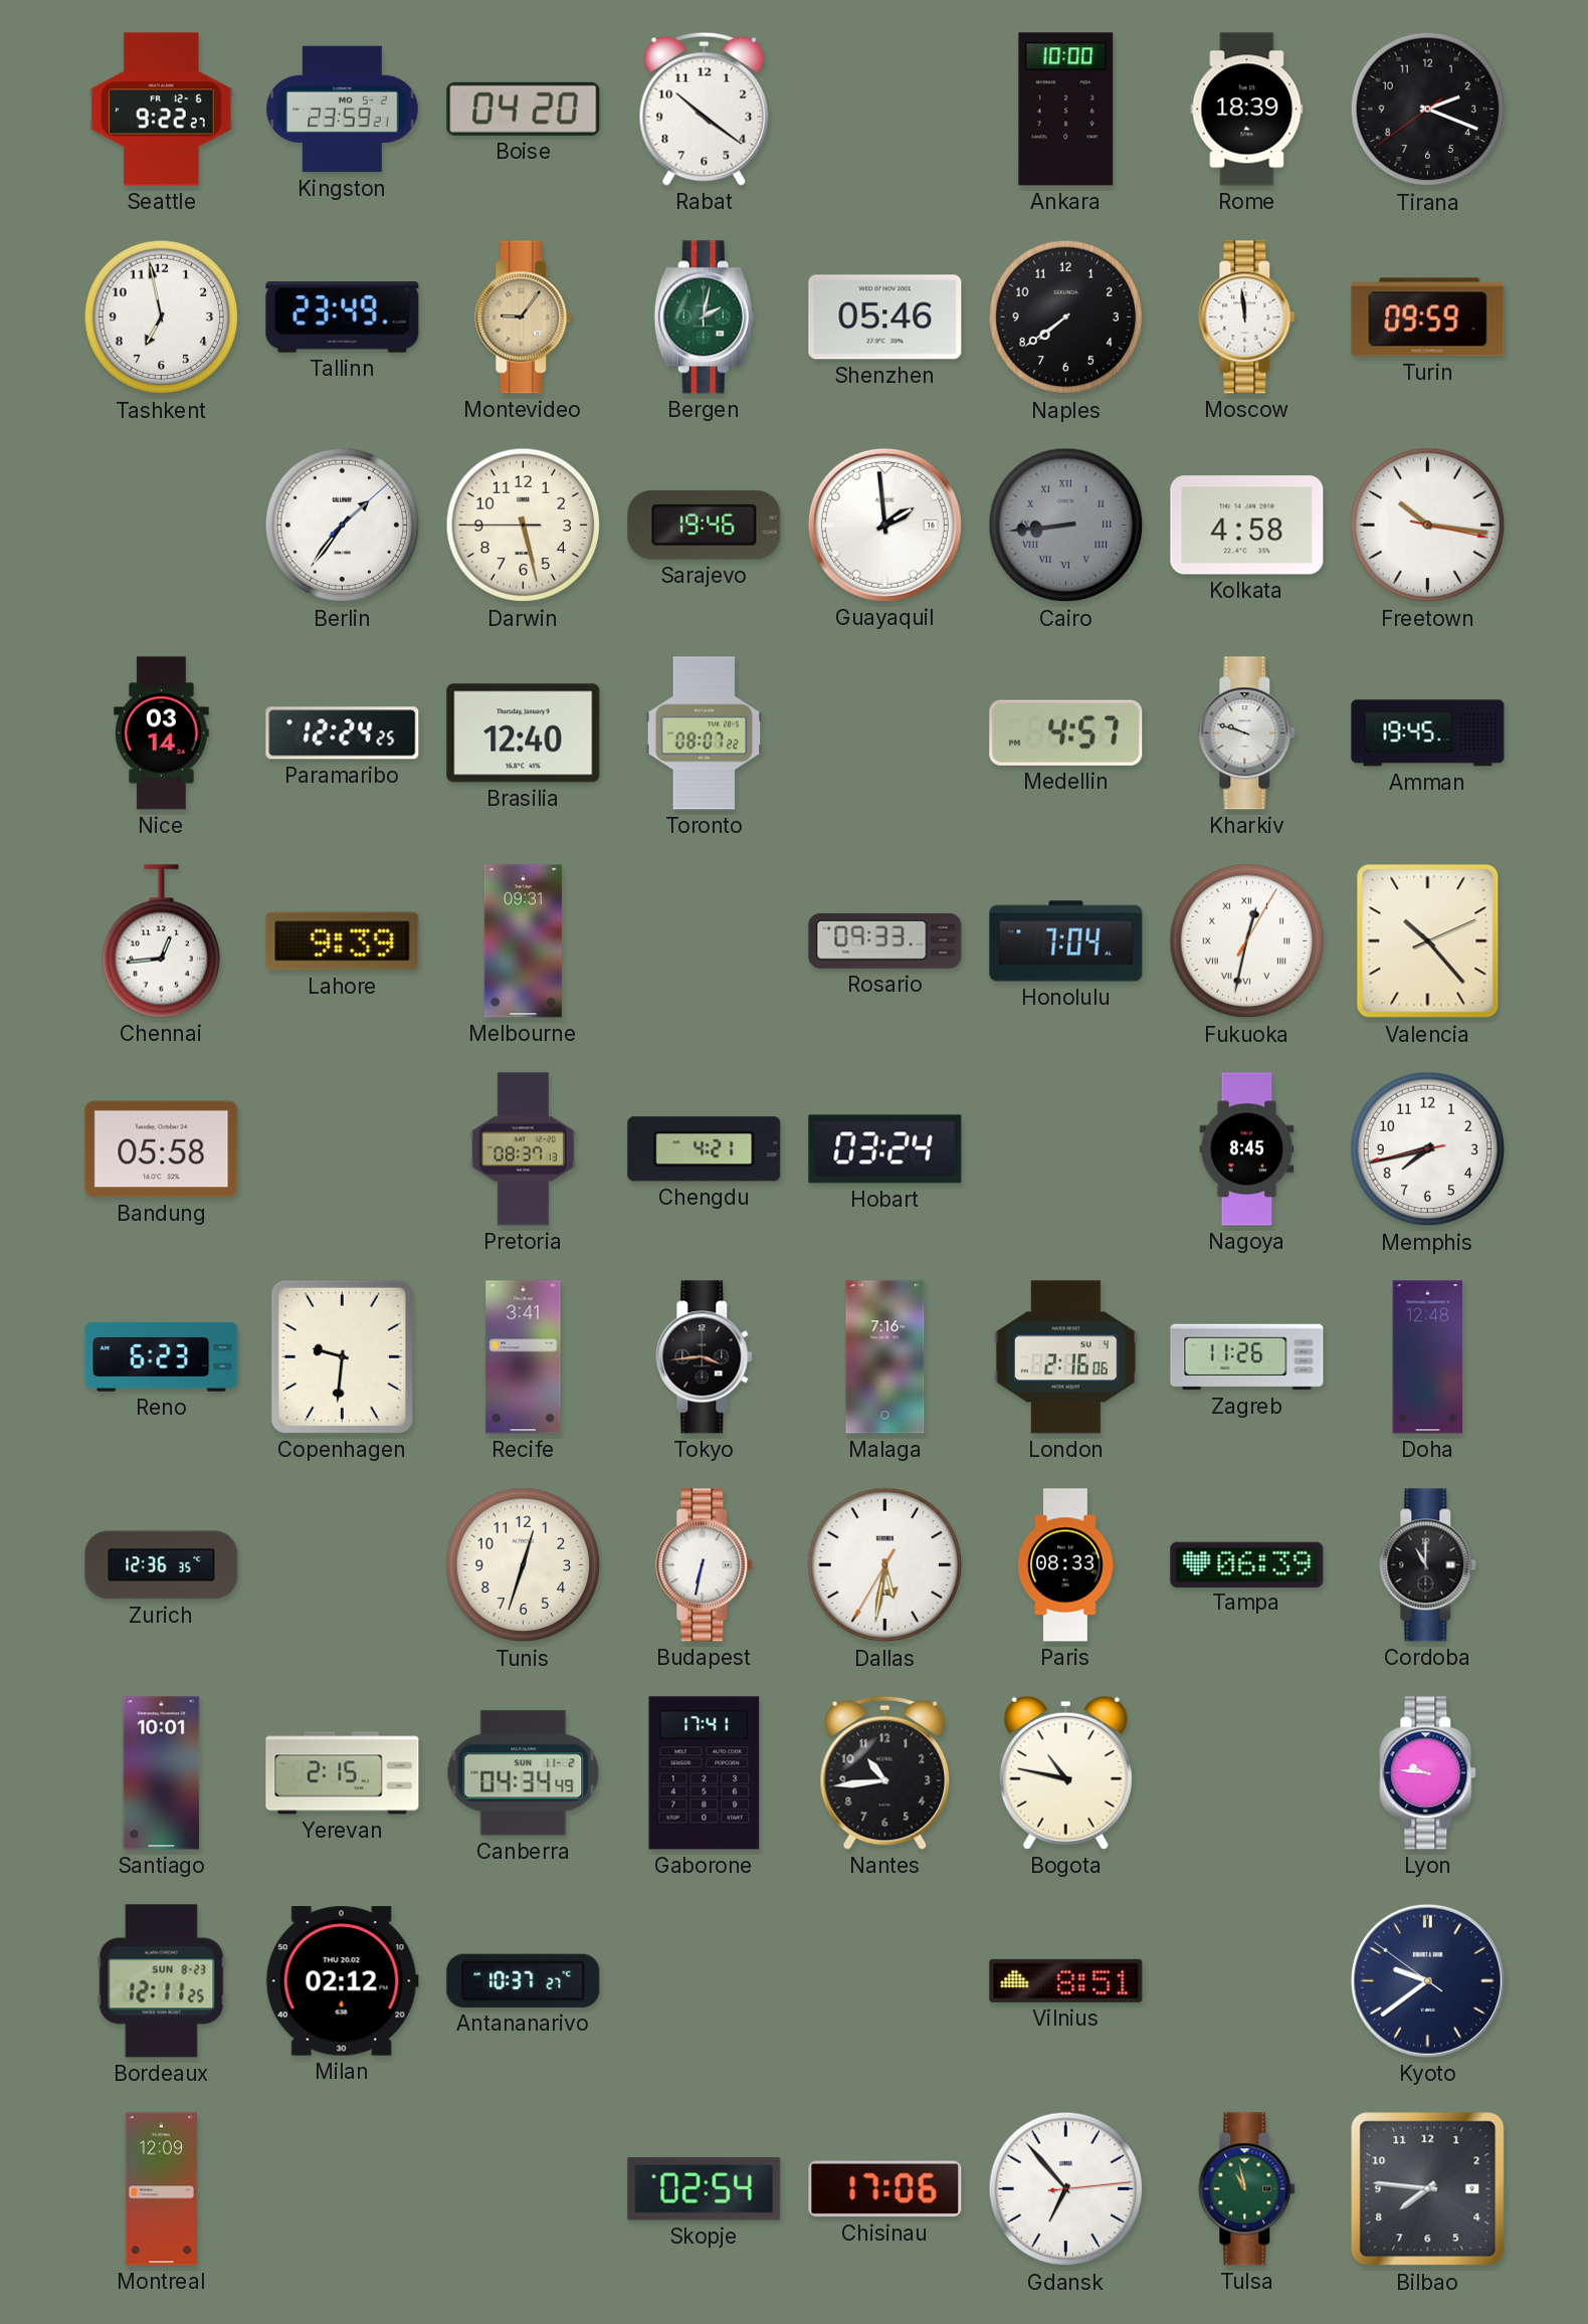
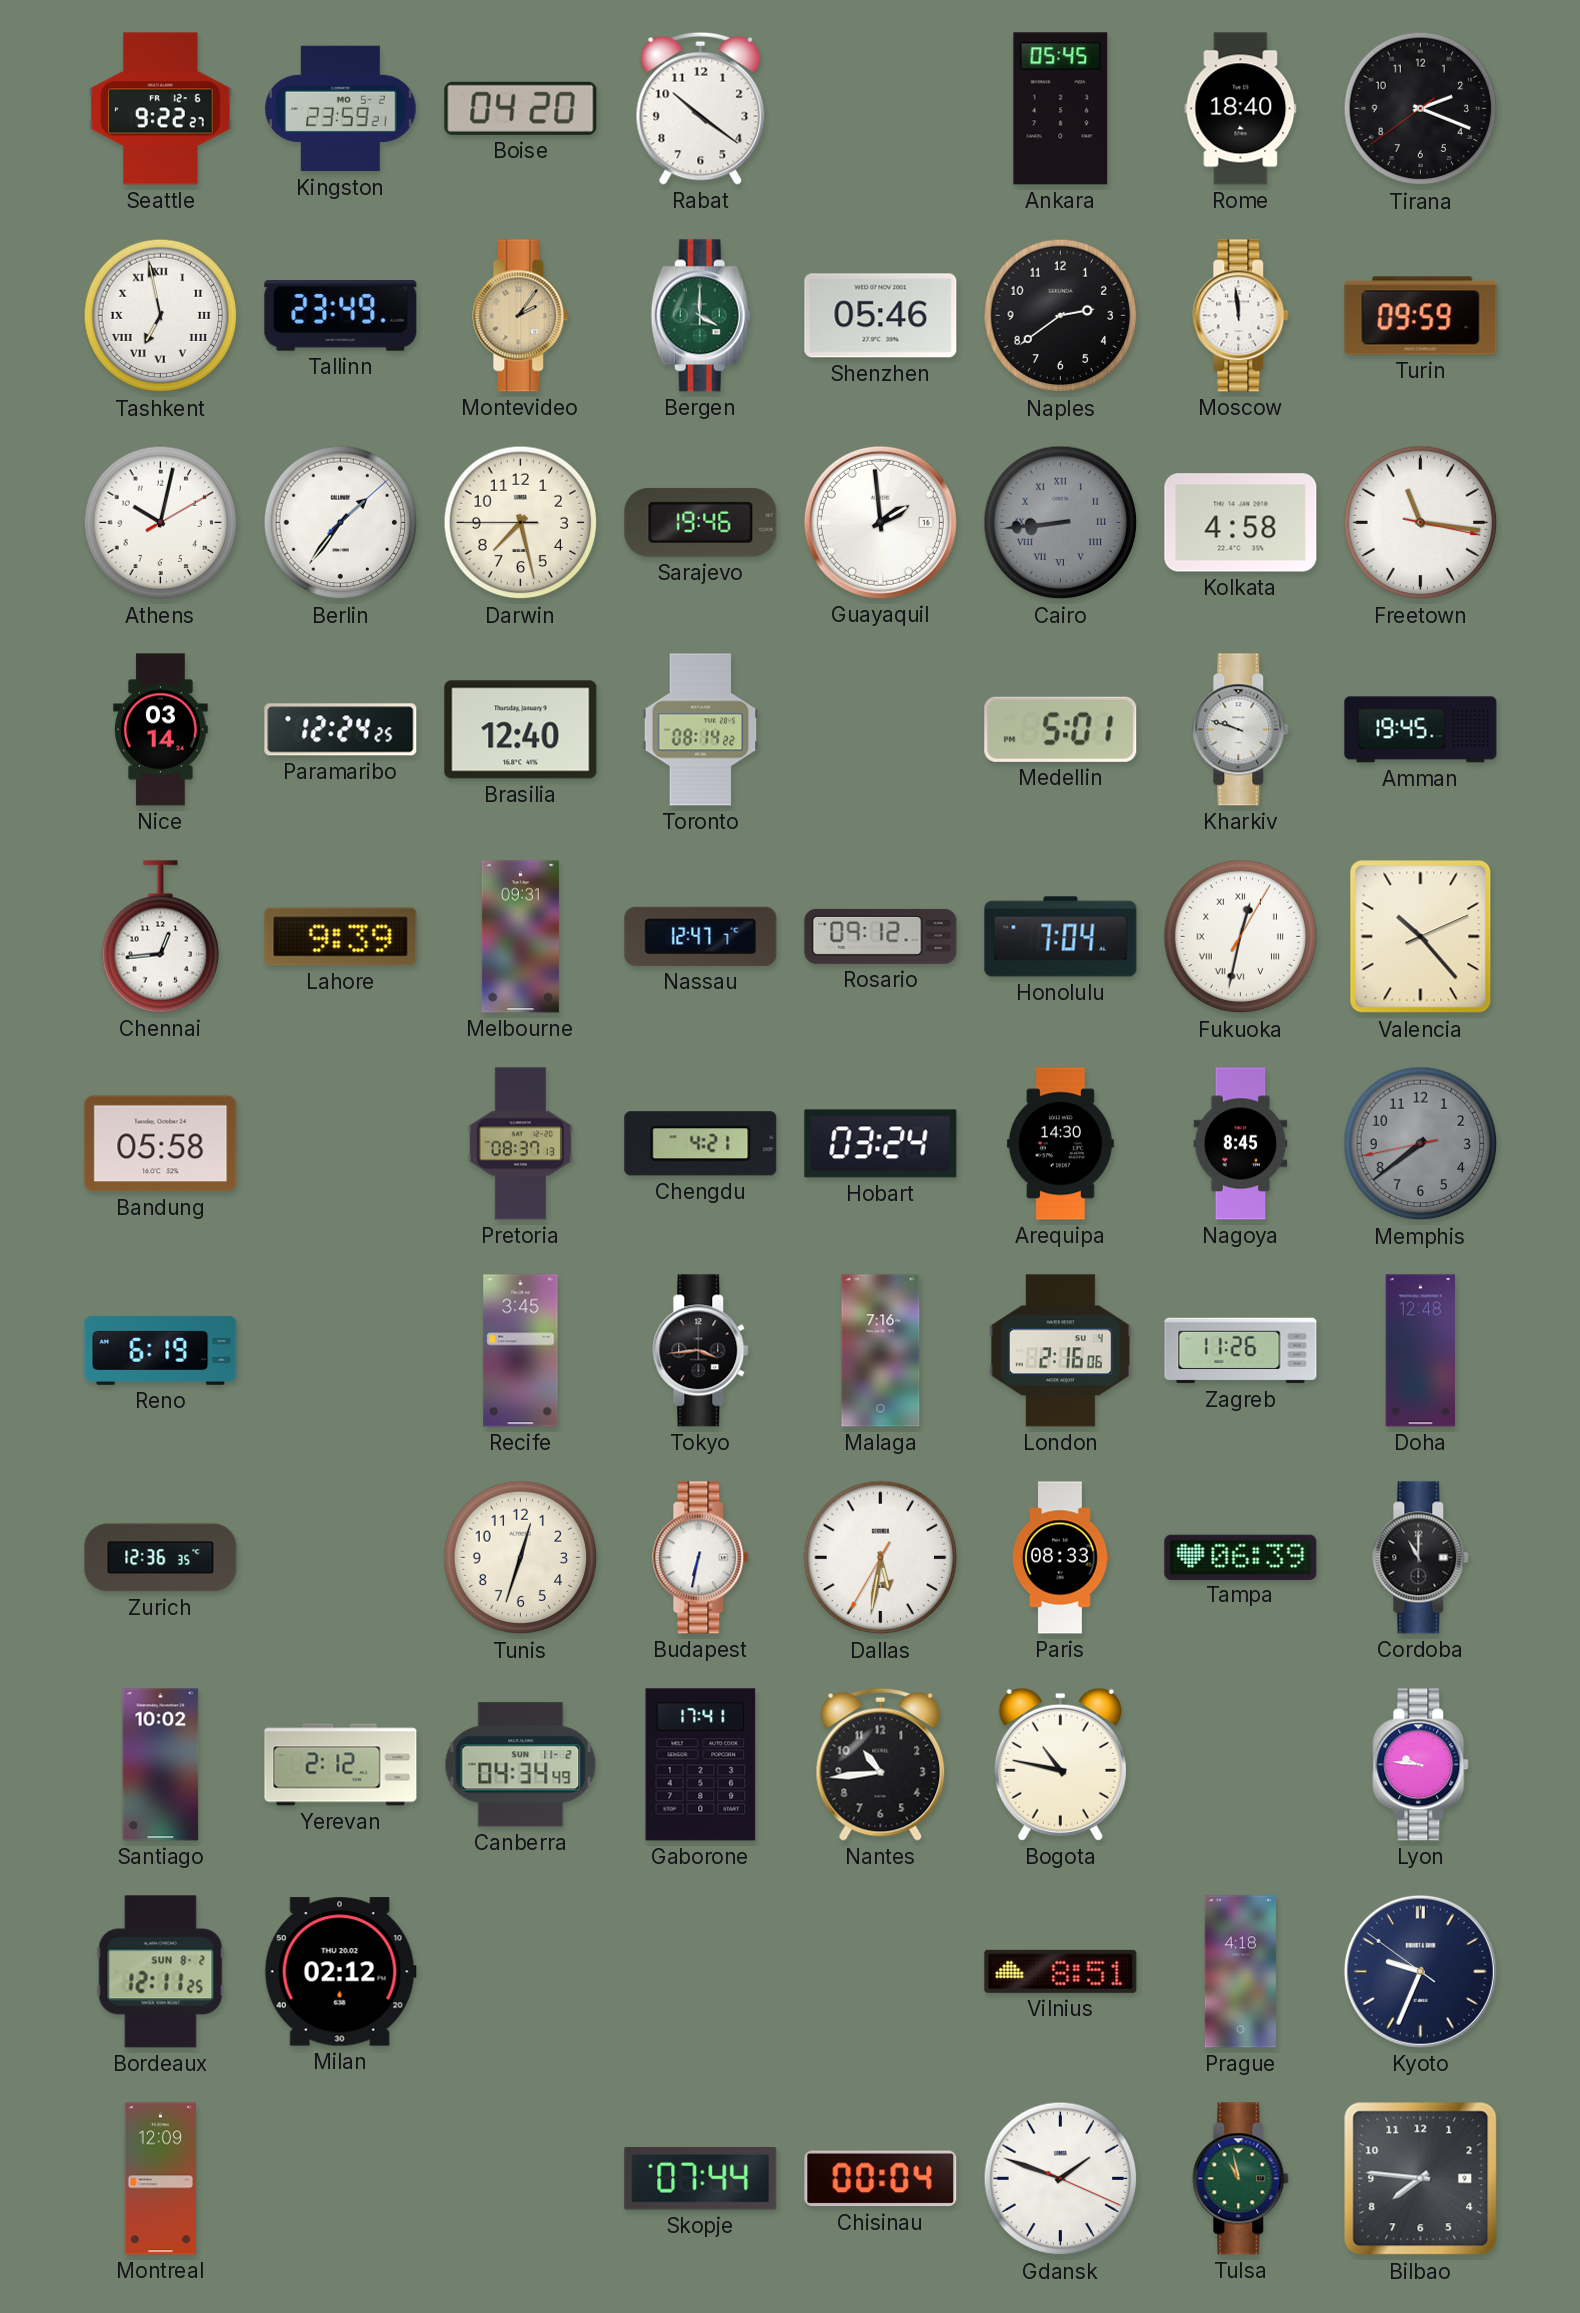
Ankara: 10:00 -> 05:45
Rome: 18:39 -> 18:40
Tashkent numerals: Arabic -> Roman
Montevideo: 9:06 -> 2:06
Bergen: 2:02 -> 4:00
Naples: 7:39 -> 2:39
Athens: none -> 10:02
Darwin: 5:27 -> 7:27
Freetown: 10:16 -> 11:16
Toronto: 08:07 -> 08:14
Medellin: 4:57 -> 5:01
Nassau: none -> 12:47
Rosario: 09:33 -> 09:12
Arequipa: none -> 14:30
Memphis: 7:42 -> 7:38
Memphis dial: white -> grey
Reno: 6:23 -> 6:19
Copenhagen: 9:31 -> none
Recife: 3:41 -> 3:45
Santiago: 10:01 -> 10:02
Yerevan: 2:15 -> 2:12
Bordeaux date: SUN 8-23 -> SUN 8-2
Antananarivo: 10:37 -> none
Prague: none -> 4:18
Kyoto: 9:38 -> 9:33
Skopje: 02:54 -> 07:44
Chisinau: 17:06 -> 00:04
Gdansk: 6:53 -> 1:48
